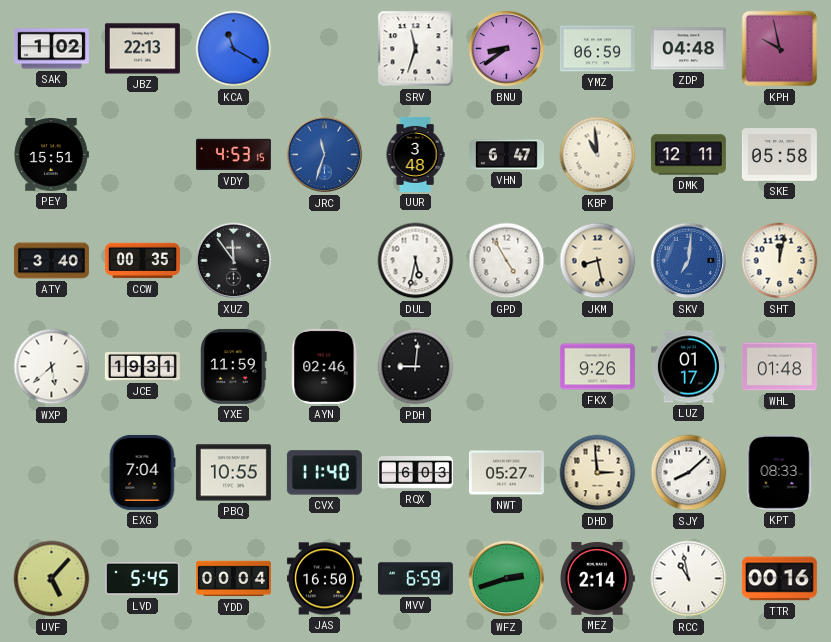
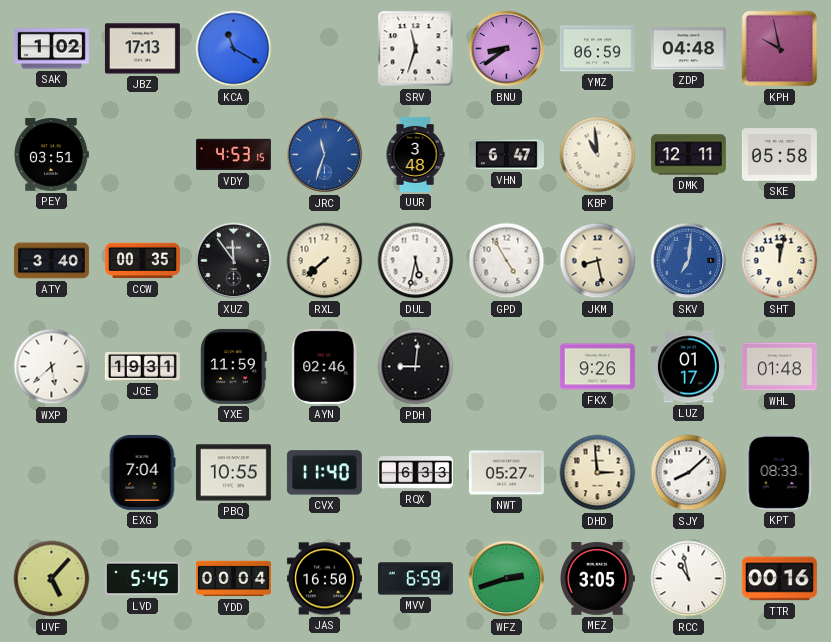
JBZ: 22:13 -> 17:13
PEY: 15:51 -> 03:51
RXL: none -> 7:38
RQX: 6:03 -> 6:33
MEZ: 2:14 -> 3:05
